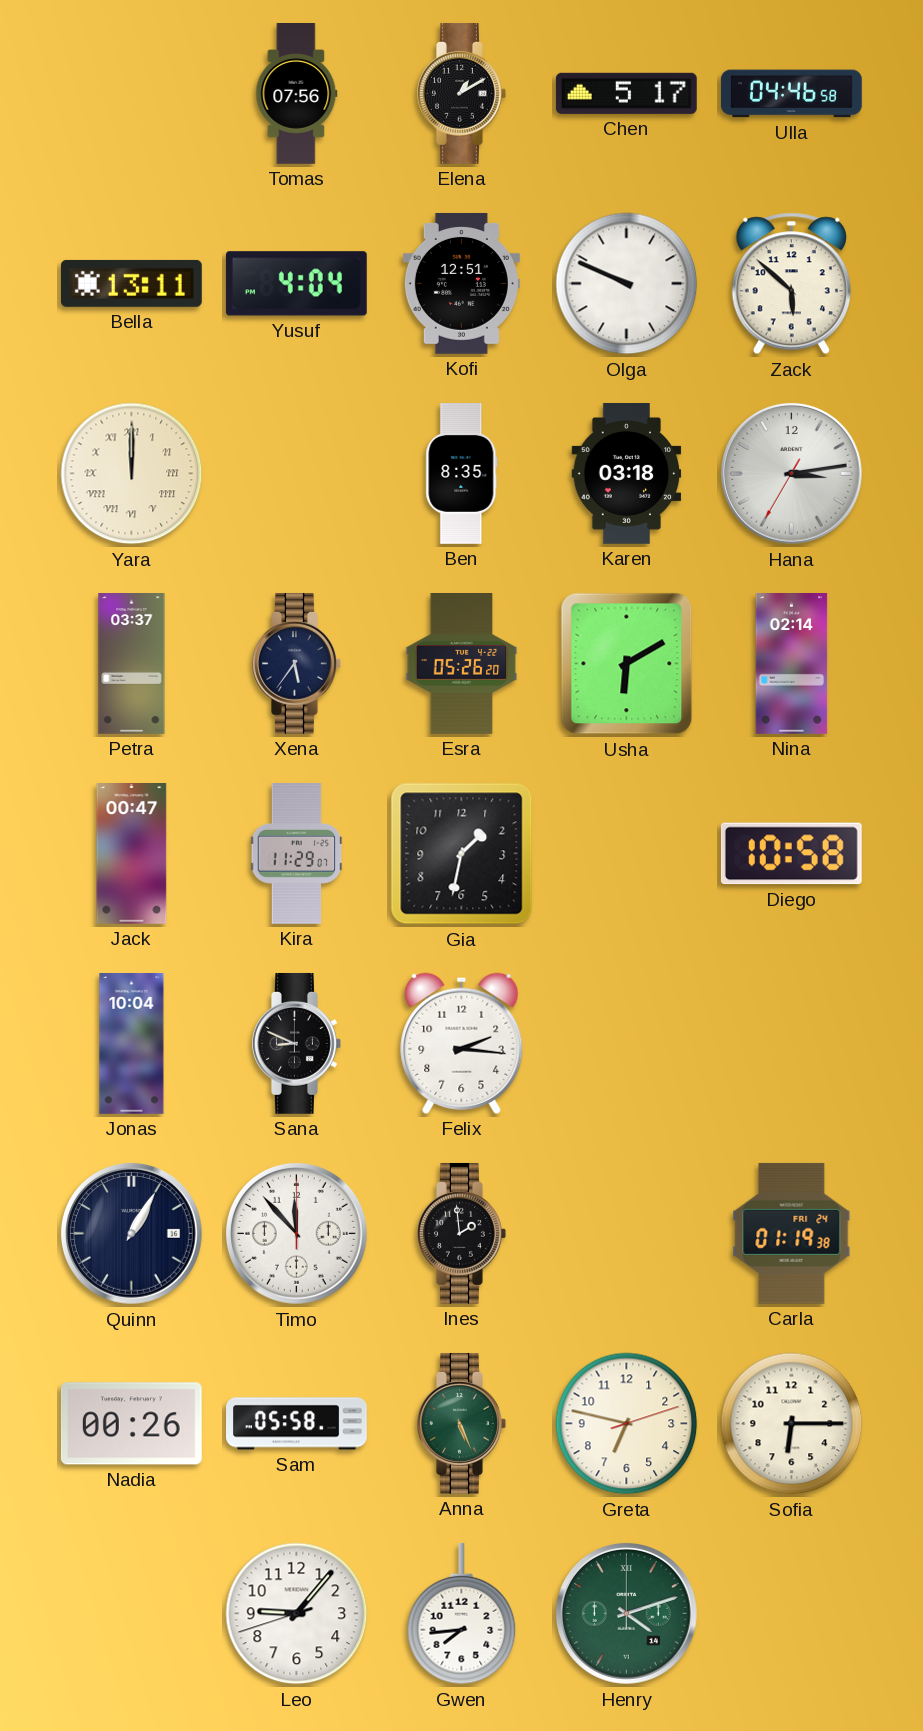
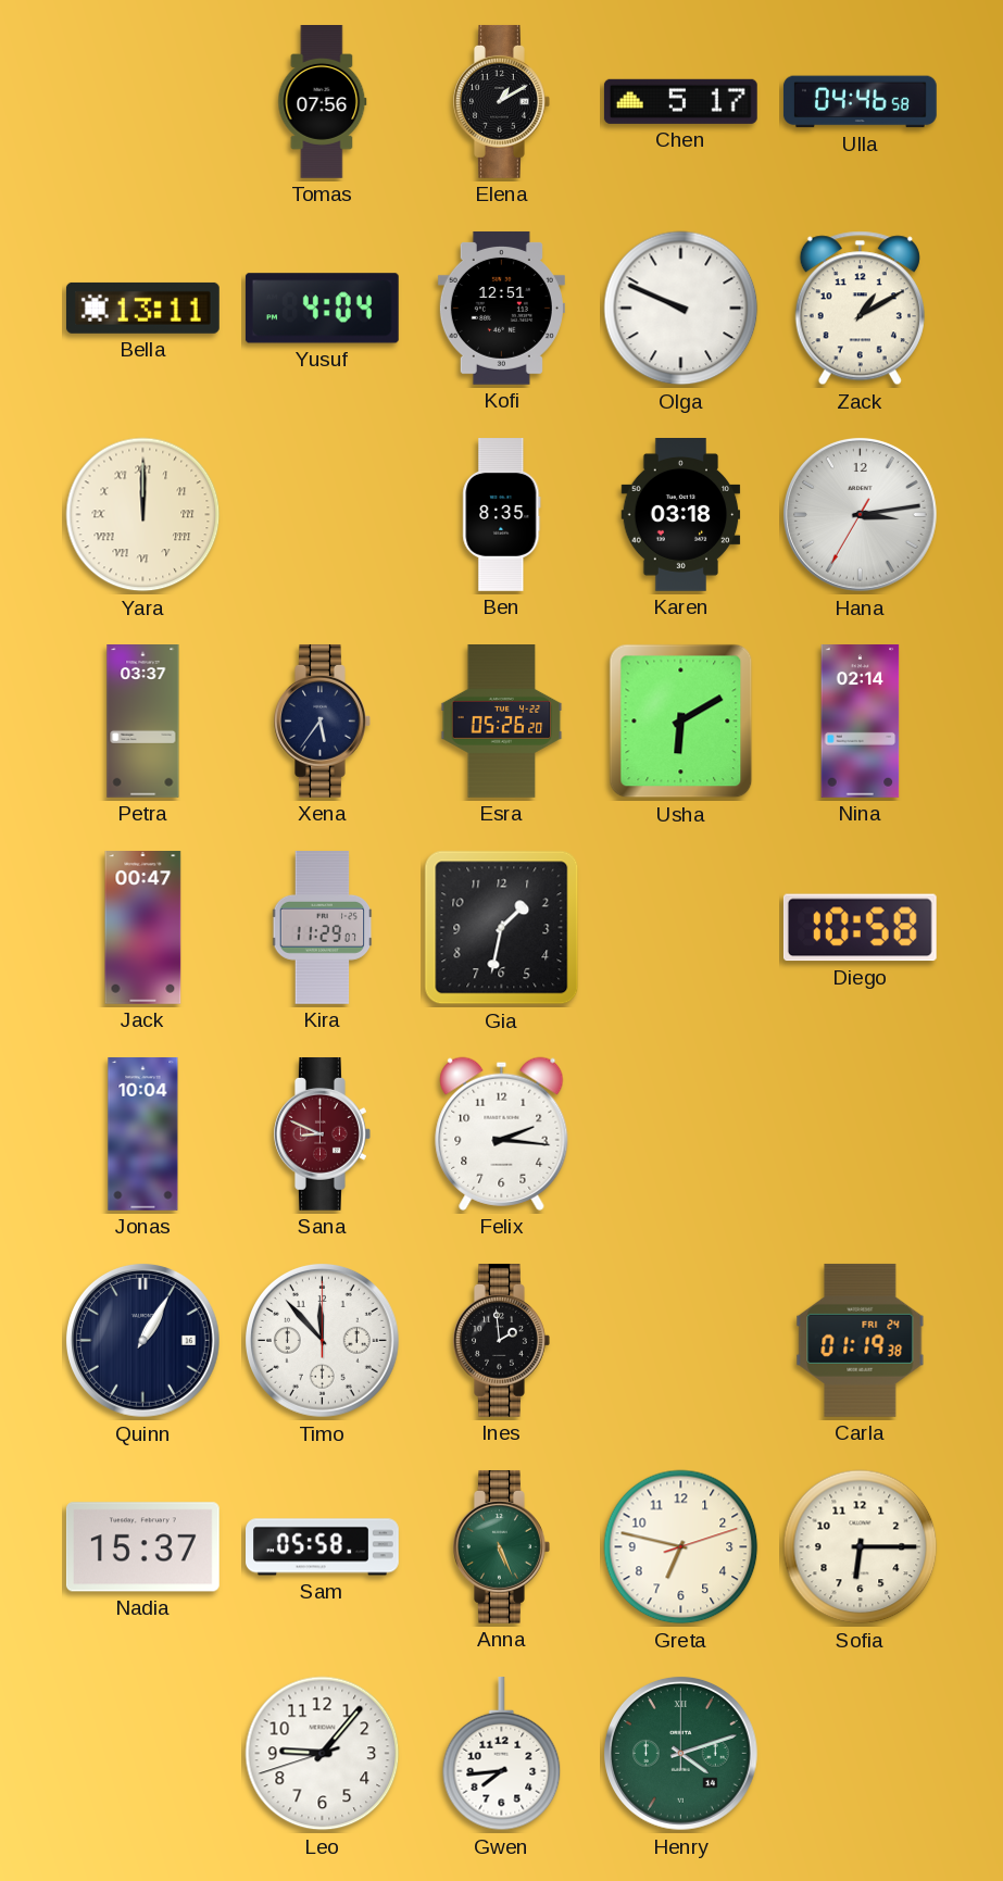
Zack: 5:52 -> 1:10
Sana dial: black -> burgundy
Nadia: 00:26 -> 15:37
